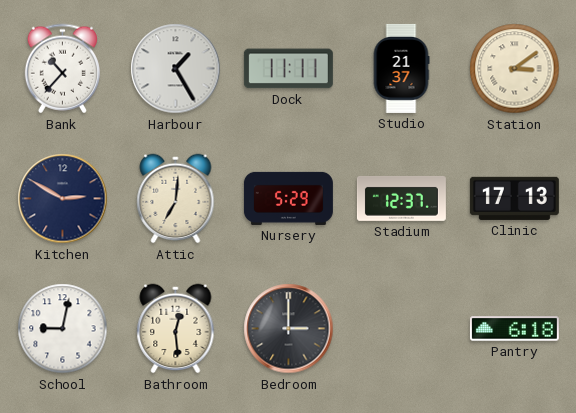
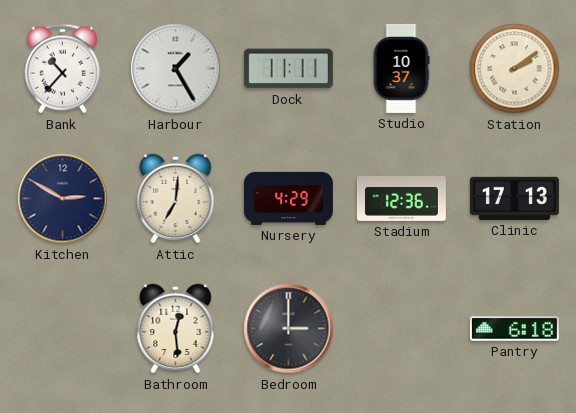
Studio: 21:37 -> 10:37
Station: 3:09 -> 2:09
Nursery: 5:29 -> 4:29
Stadium: 12:37 -> 12:36
School: 9:02 -> none
